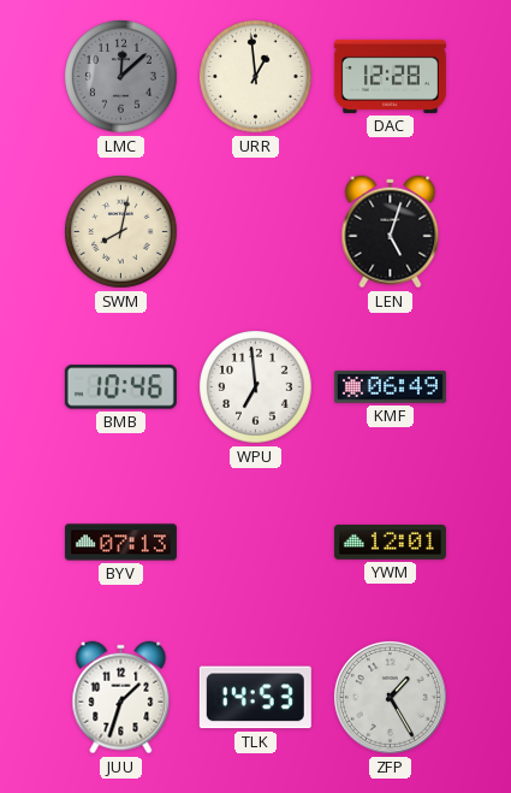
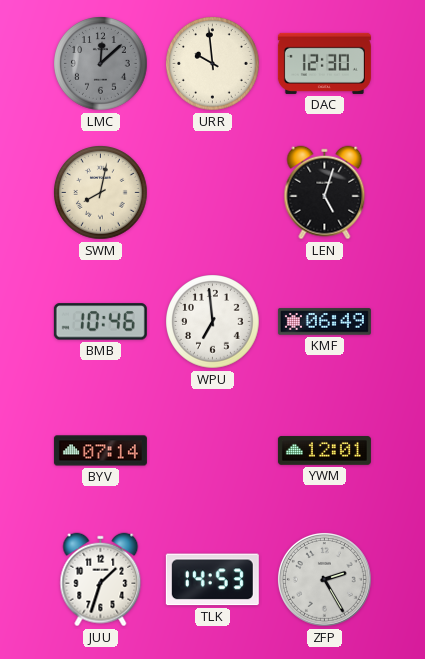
URR: 12:59 -> 9:59
DAC: 12:28 -> 12:30
BYV: 07:13 -> 07:14
ZFP: 1:25 -> 2:25
